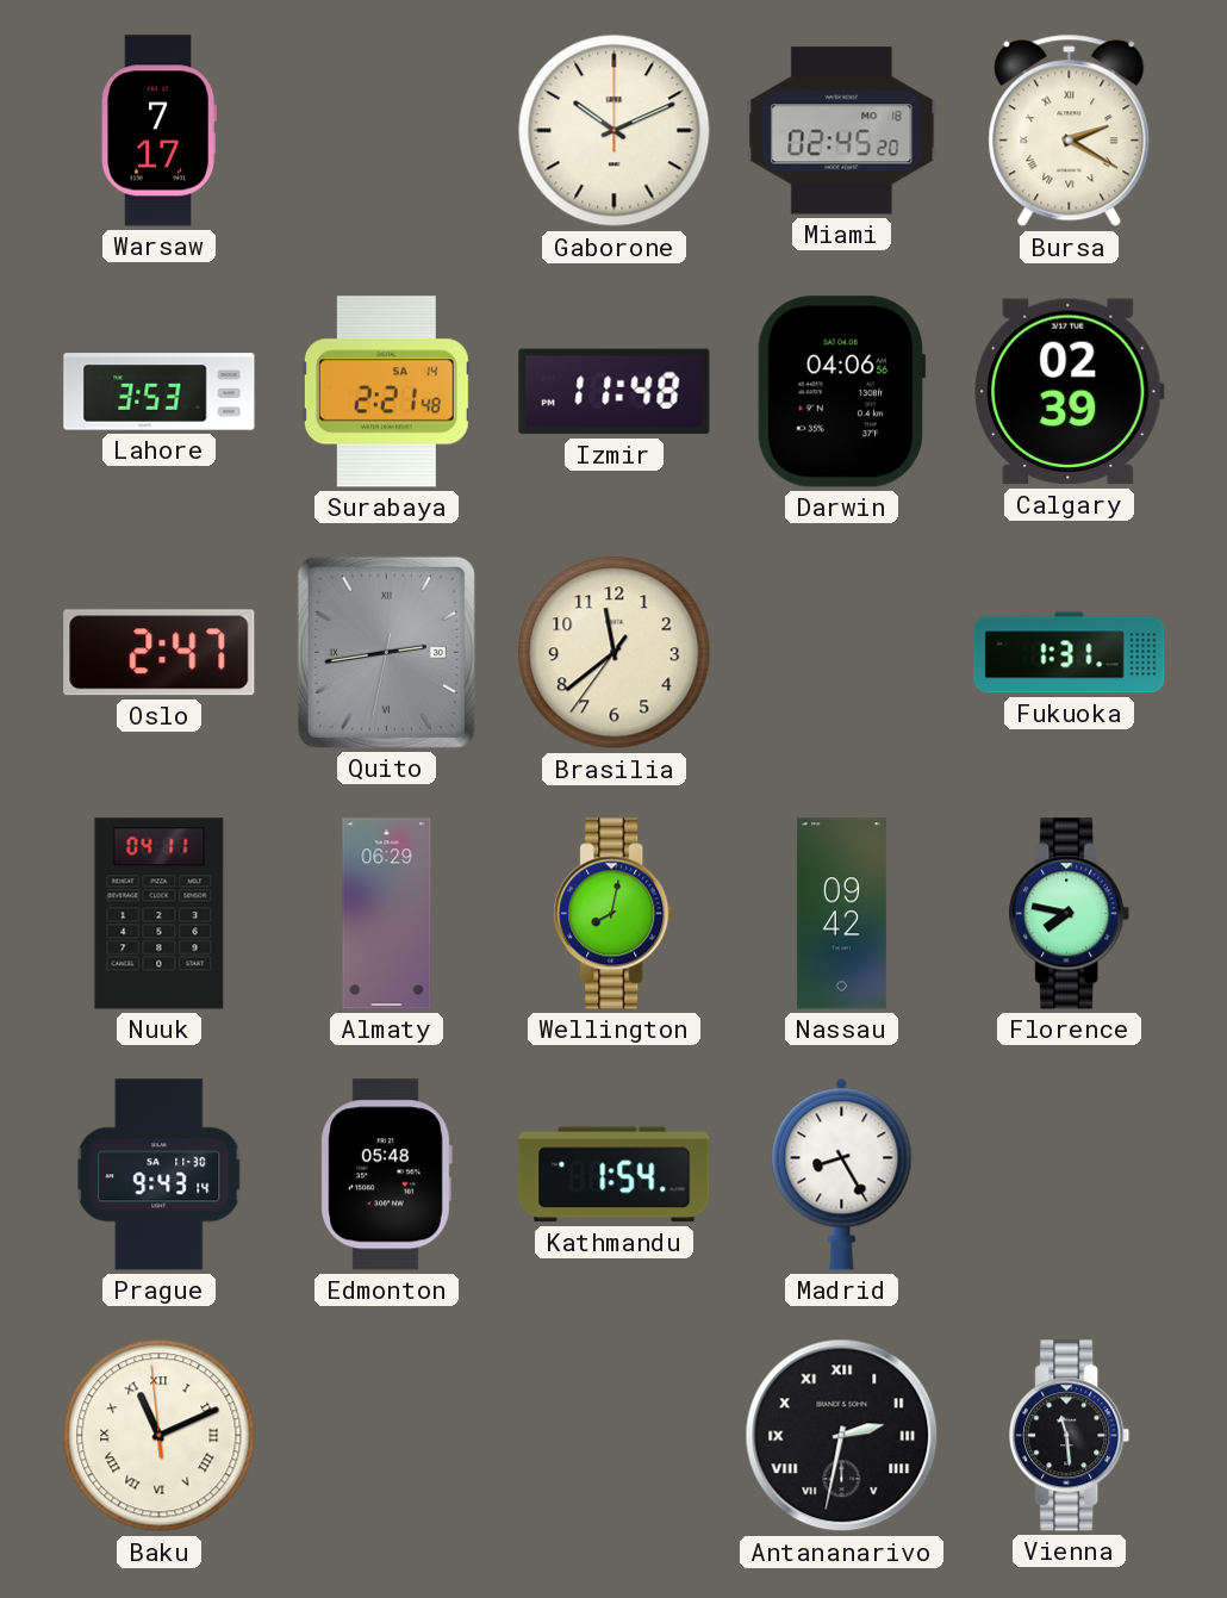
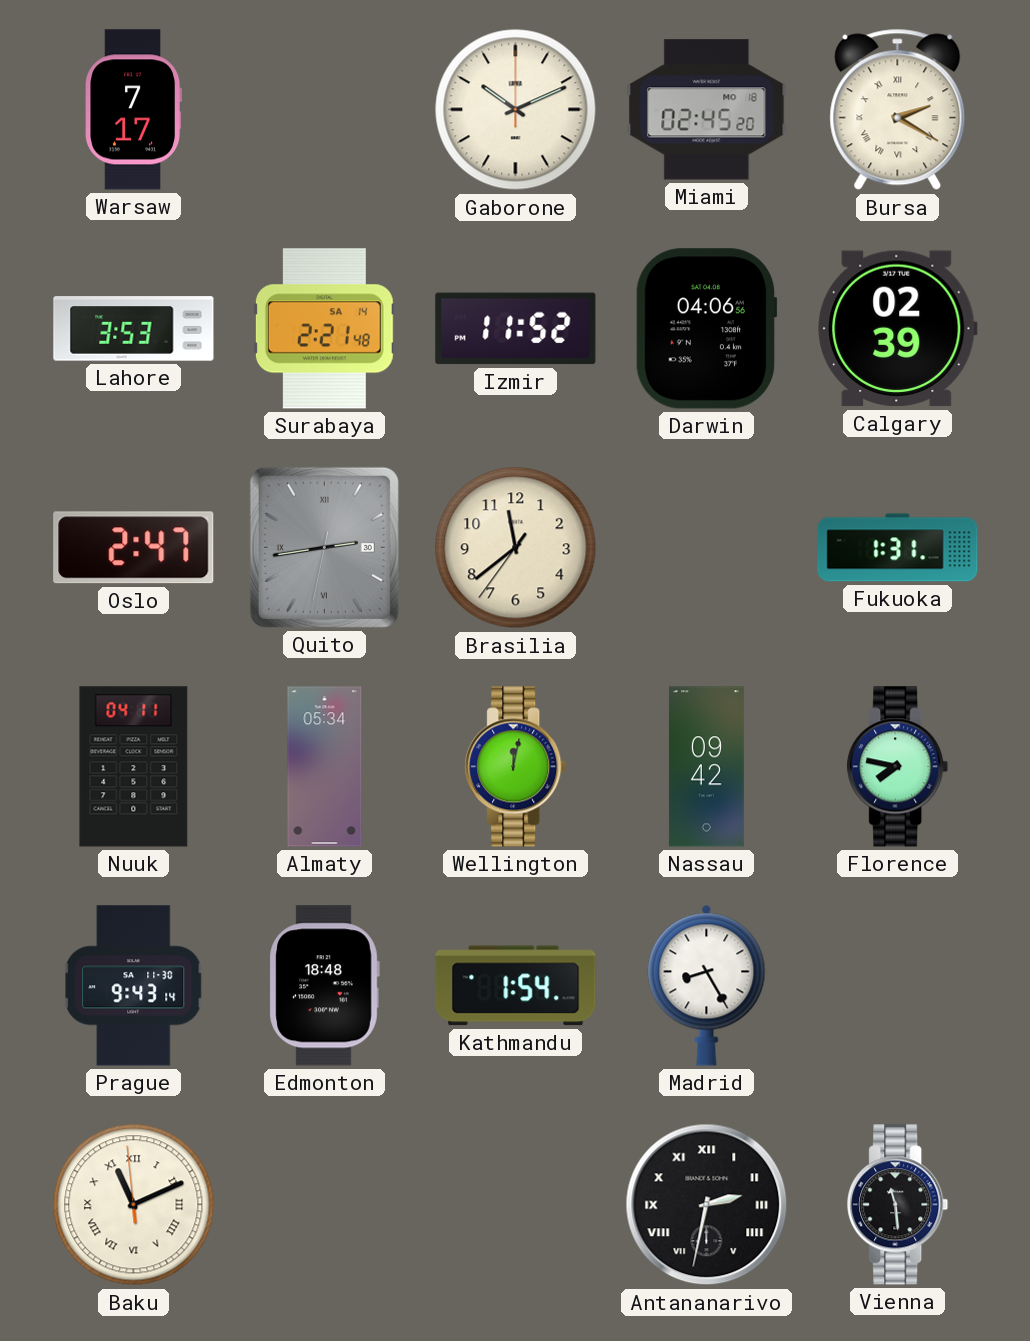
Izmir: 11:48 -> 11:52
Almaty: 06:29 -> 05:34
Wellington: 8:02 -> 12:02
Edmonton: 05:48 -> 18:48
